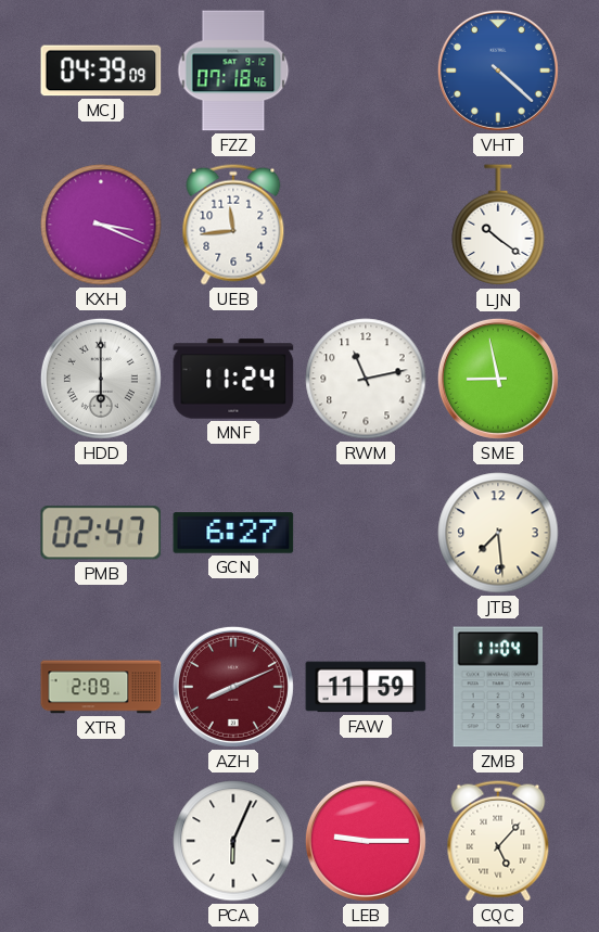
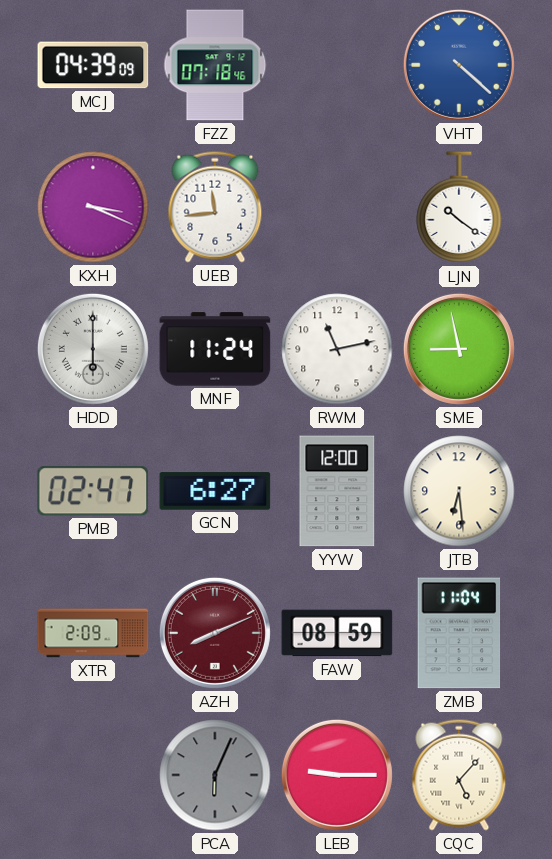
YYW: none -> 12:00
JTB: 7:29 -> 6:29
FAW: 11:59 -> 08:59
PCA dial: white -> grey
